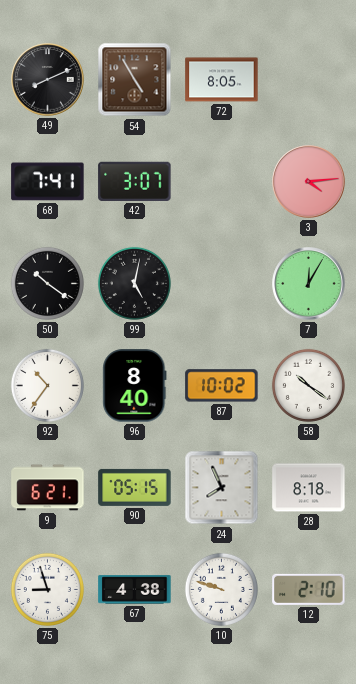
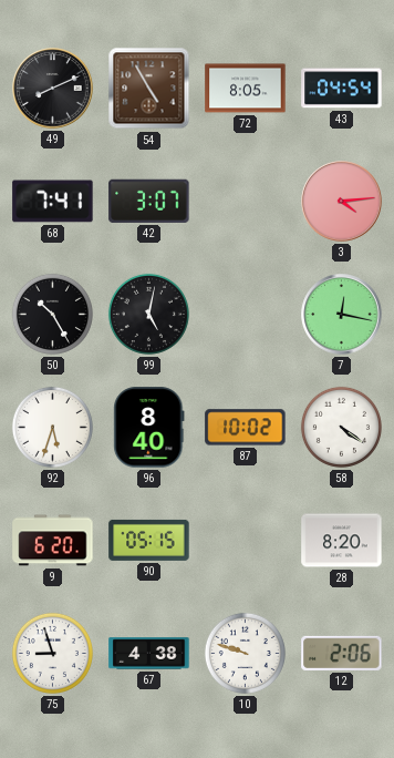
43: none -> 04:54
50: 10:21 -> 10:25
7: 12:05 -> 12:17
92: 10:36 -> 5:33
58: 10:21 -> 4:21
9: 6:21 -> 6:20
24: 7:56 -> none
28: 8:18 -> 8:20
12: 2:10 -> 2:06
